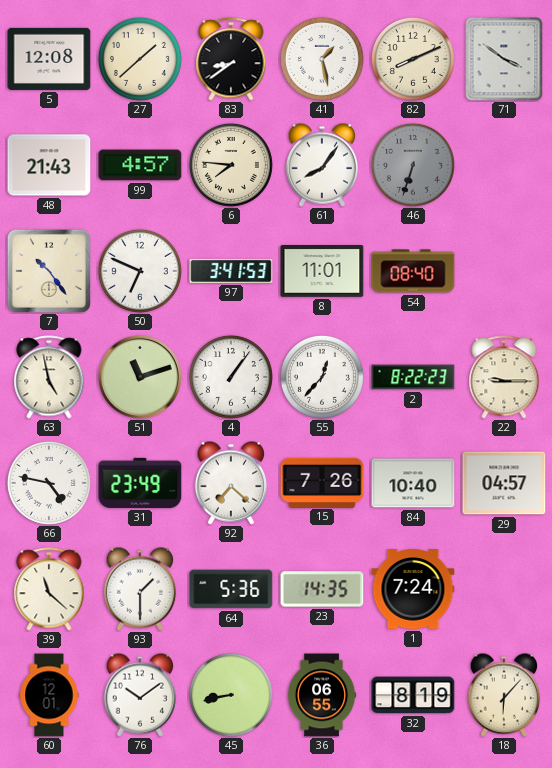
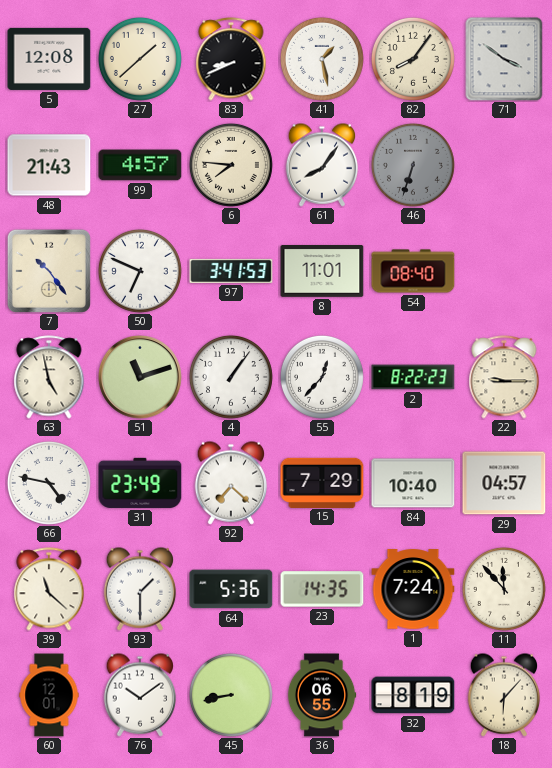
83: 8:39 -> 8:41
82: 8:11 -> 8:06
15: 7:26 -> 7:29
11: none -> 11:53
